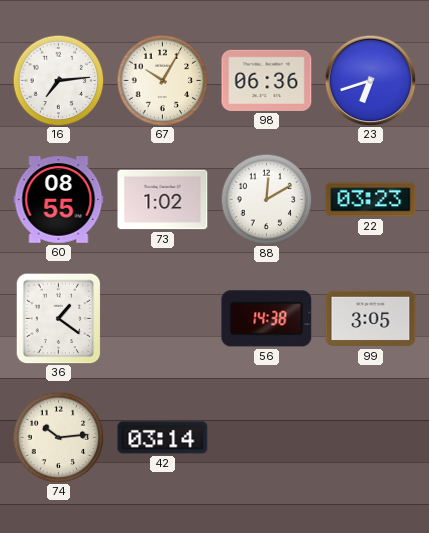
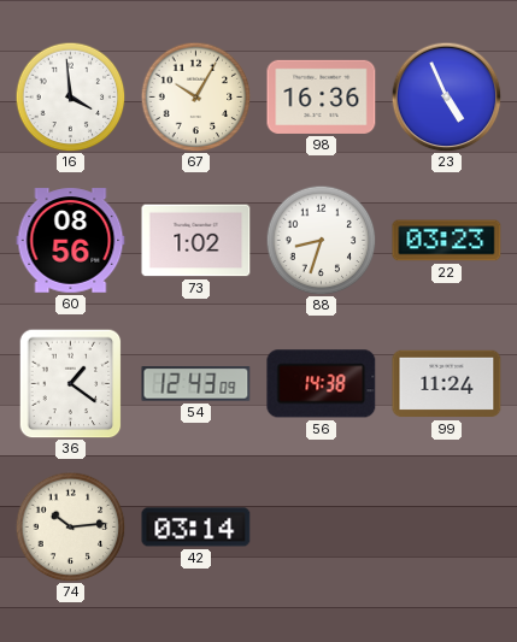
16: 7:14 -> 3:59
98: 06:36 -> 16:36
23: 6:42 -> 4:56
60: 08:55 -> 08:56
88: 12:10 -> 8:33
54: none -> 12:43
99: 3:05 -> 11:24
